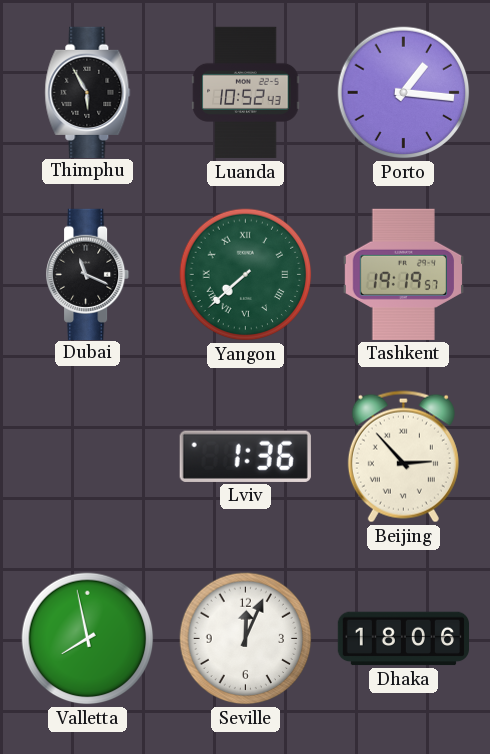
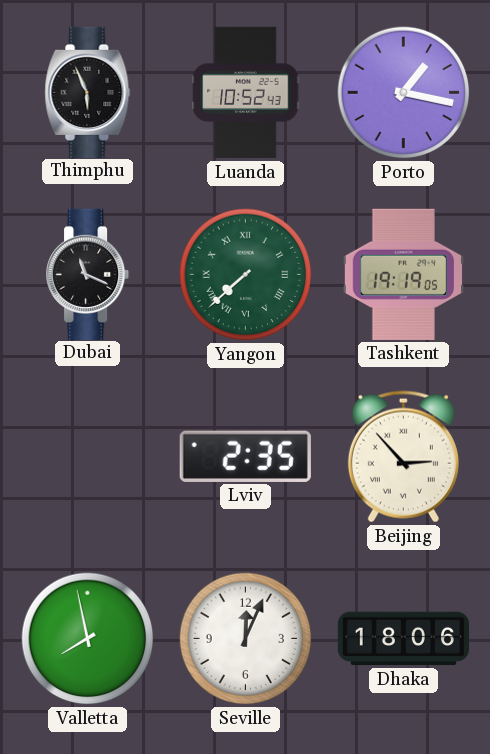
Thimphu: 5:55 -> 5:56
Porto: 1:16 -> 1:17
Tashkent: 19:19:57 -> 19:19:05
Lviv: 1:36 -> 2:35
